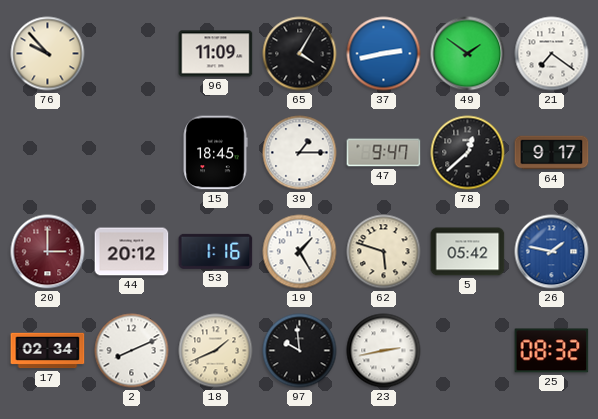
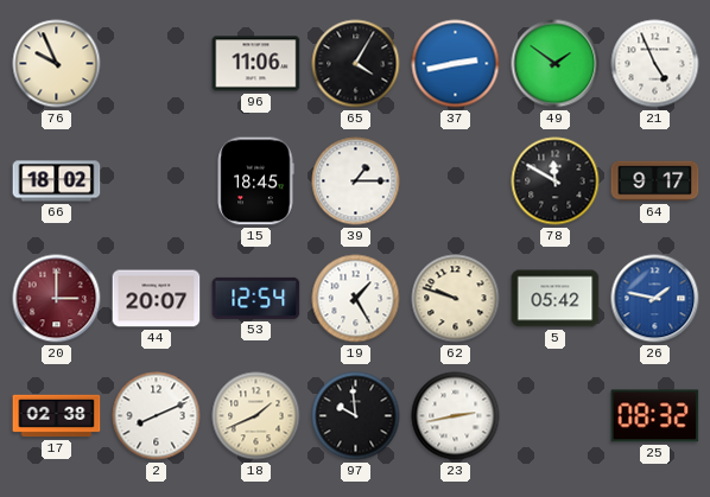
76: 9:53 -> 9:56
96: 11:09 -> 11:06
21: 7:21 -> 4:56
66: none -> 18:02
47: 9:47 -> none
78: 12:38 -> 11:50
44: 20:12 -> 20:07
53: 1:16 -> 12:54
62: 5:48 -> 9:48
17: 02:34 -> 02:38
